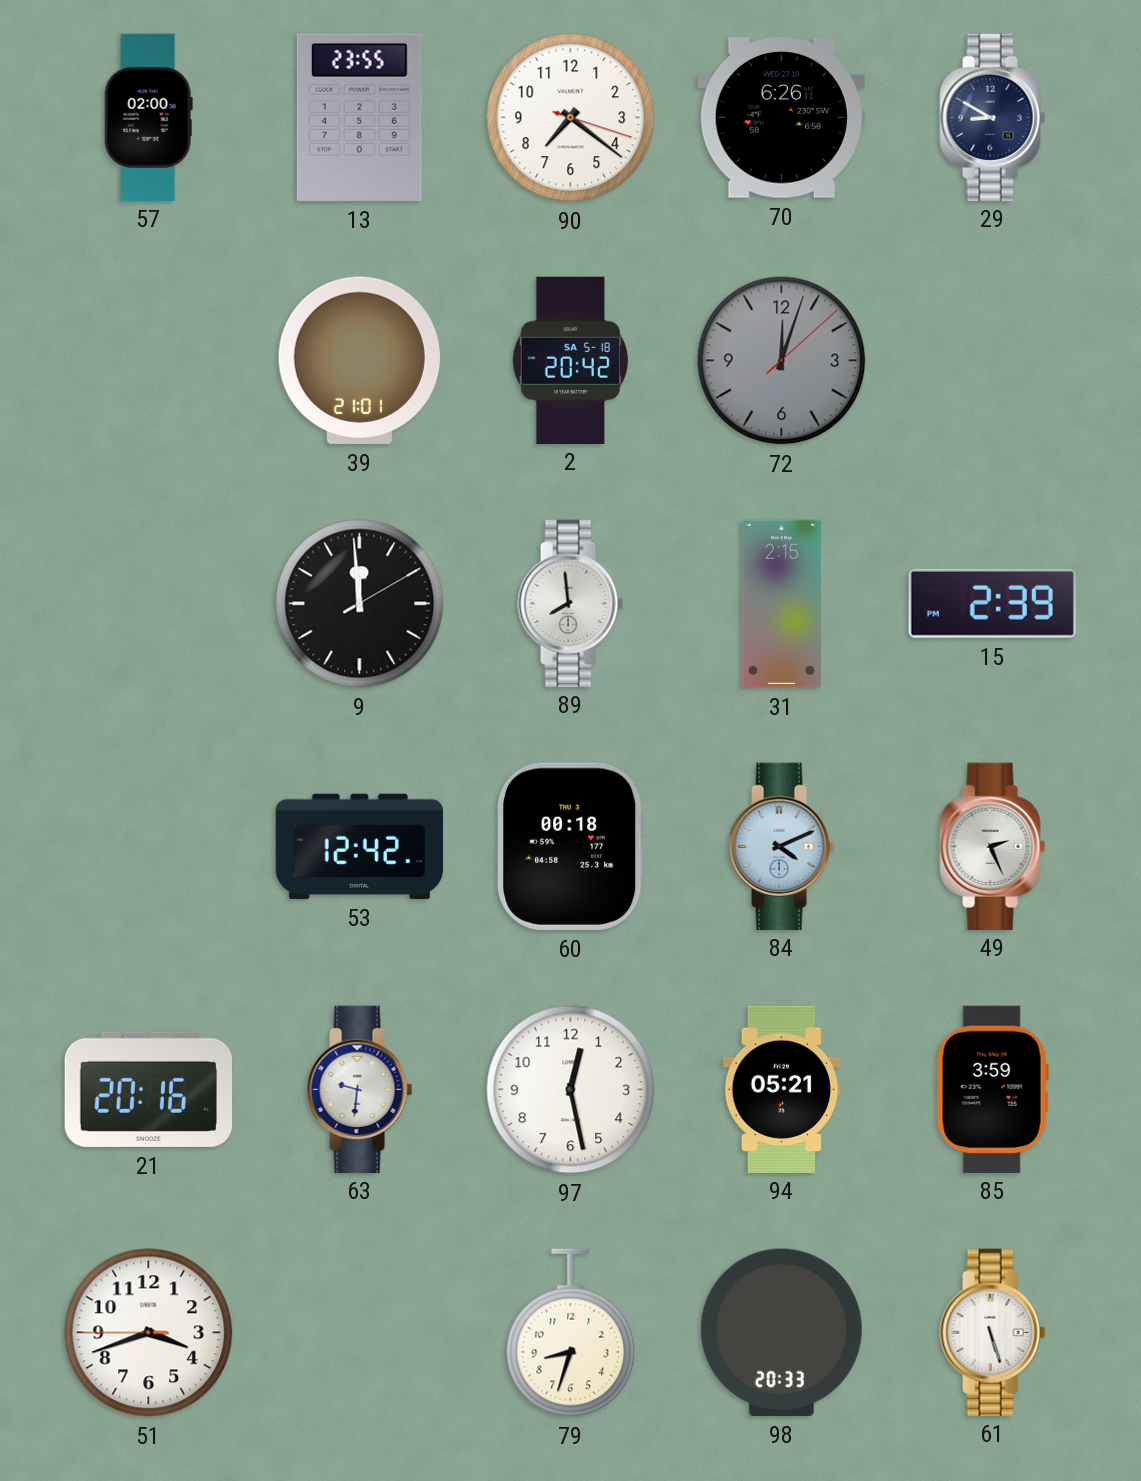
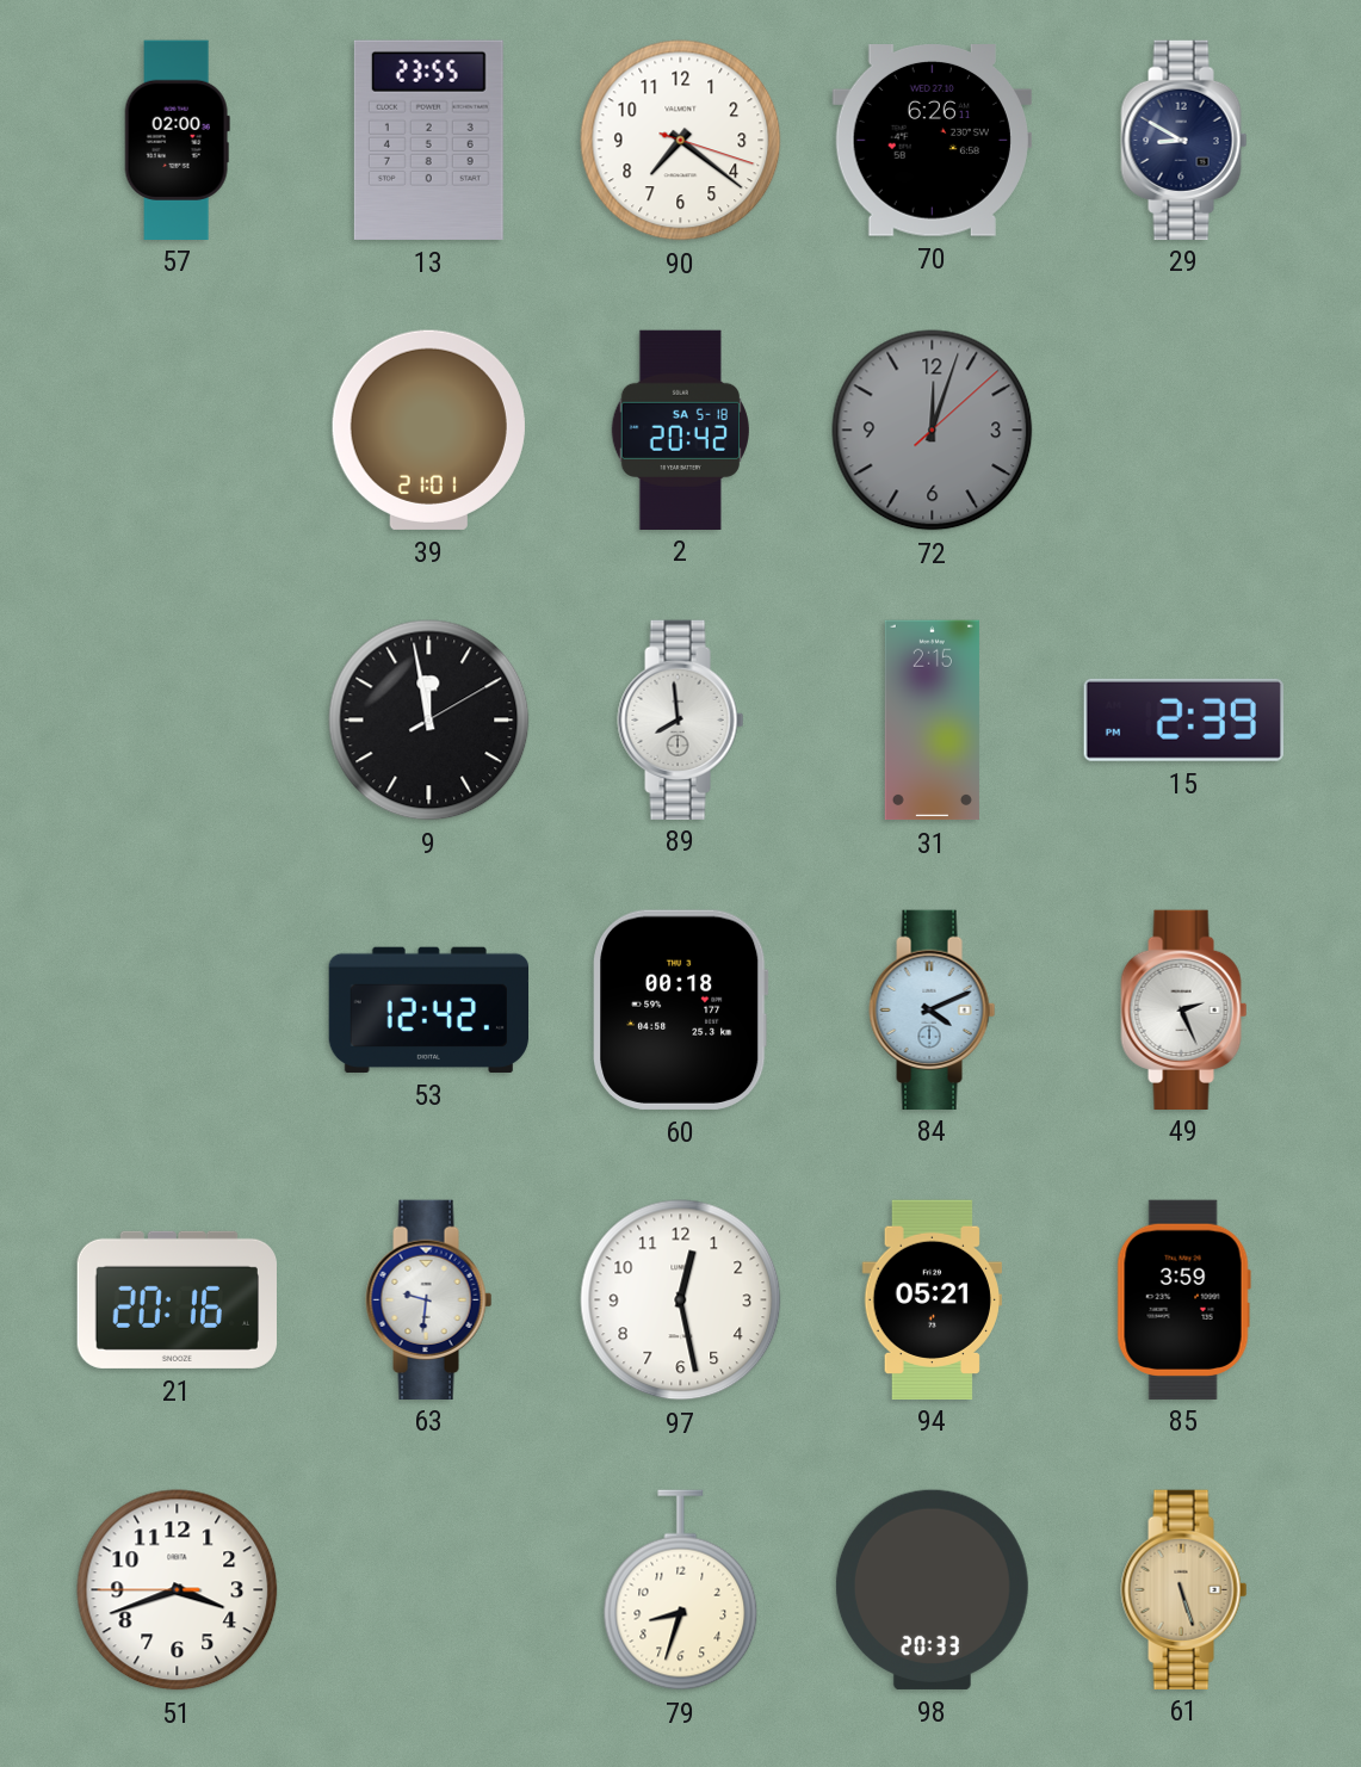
9: 11:59 -> 11:58
61 dial: white -> champagne
